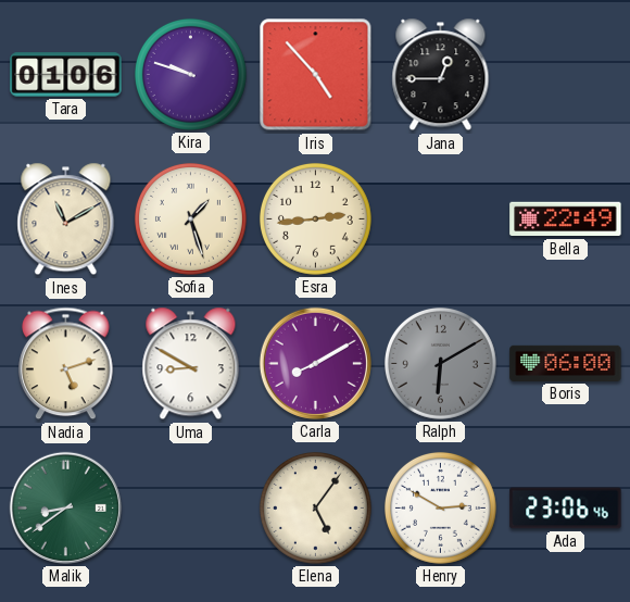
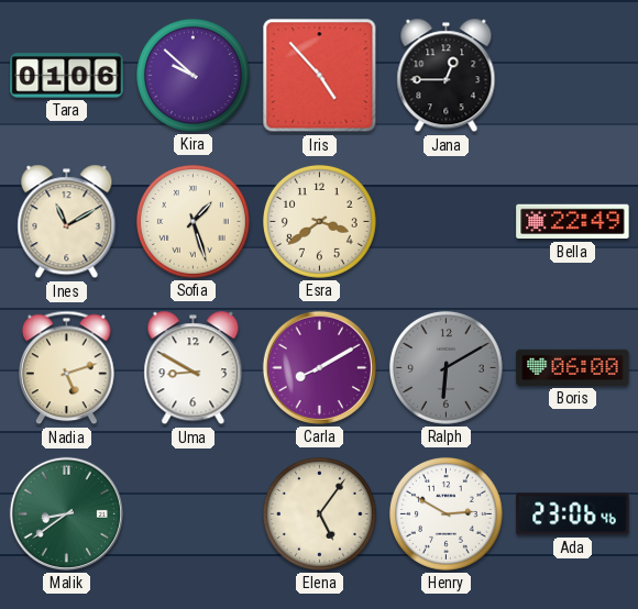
Kira: 9:48 -> 9:52
Esra: 2:44 -> 3:39
